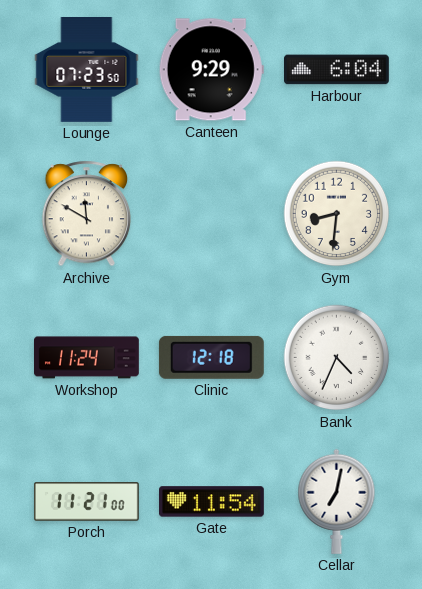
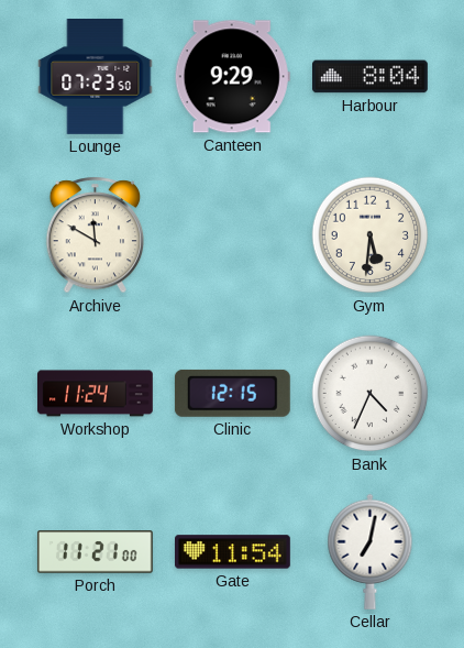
Harbour: 6:04 -> 8:04
Gym: 8:31 -> 5:31
Clinic: 12:18 -> 12:15
